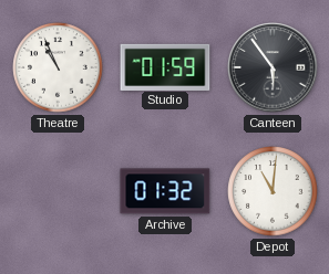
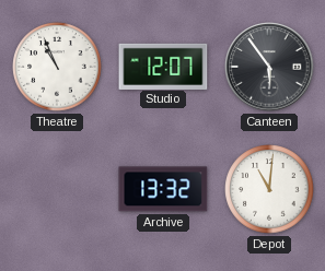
Studio: 01:59 -> 12:07
Archive: 01:32 -> 13:32
